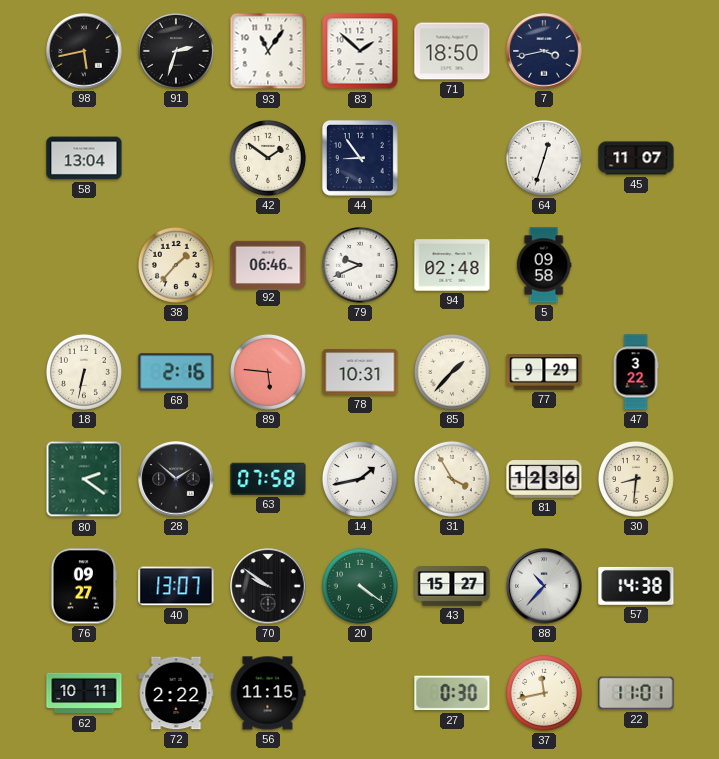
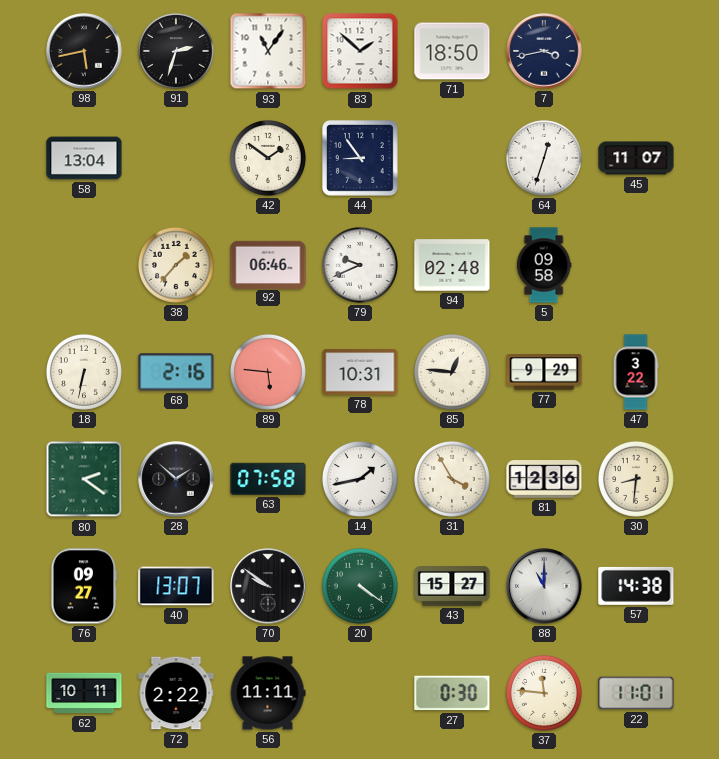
85: 1:37 -> 12:46
88: 10:37 -> 11:00
56: 11:15 -> 11:11
37: 11:43 -> 11:46
